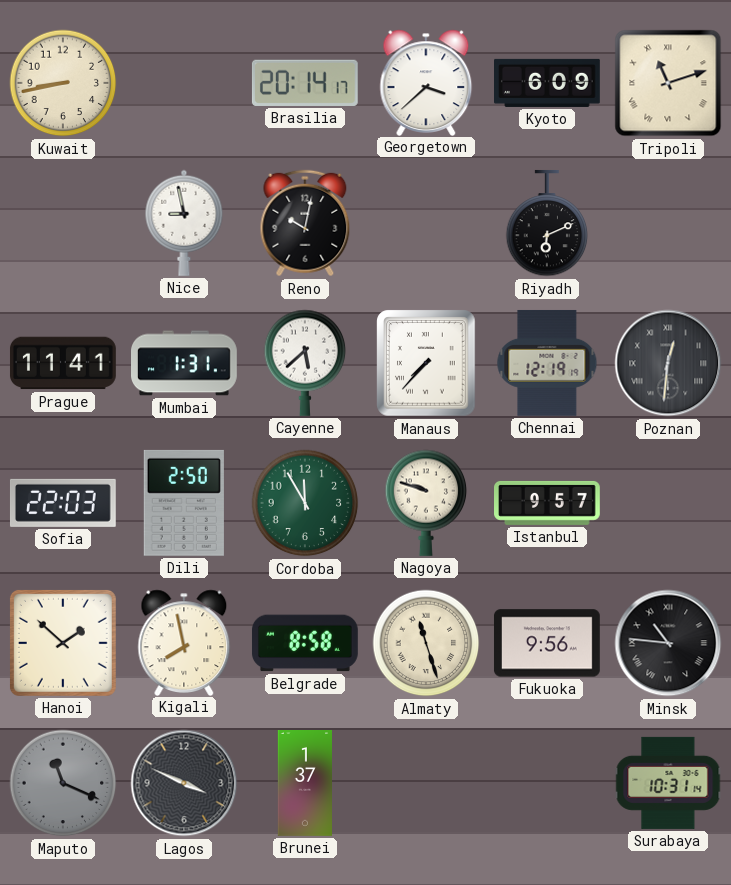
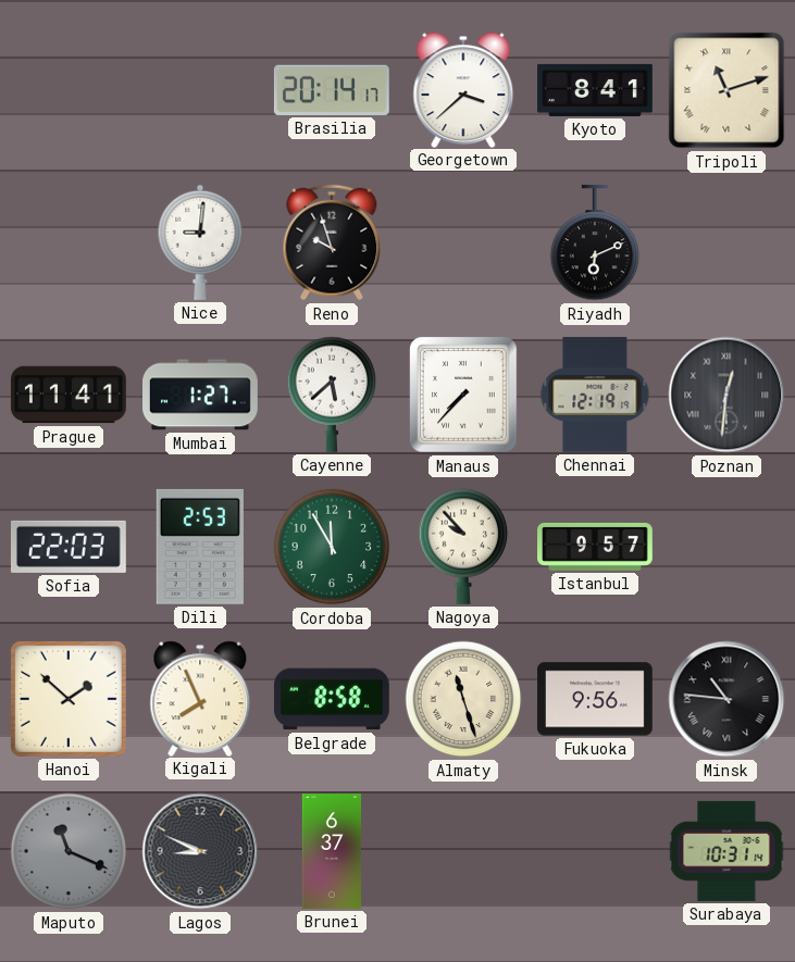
Kuwait: 8:43 -> none
Kyoto: 6:09 -> 8:41
Nice: 8:58 -> 9:01
Reno: 10:02 -> 9:57
Mumbai: 1:31 -> 1:27
Dili: 2:50 -> 2:53
Nagoya: 9:48 -> 9:53
Kigali: 7:58 -> 7:56
Lagos: 3:49 -> 8:49
Brunei: 1:37 -> 6:37
